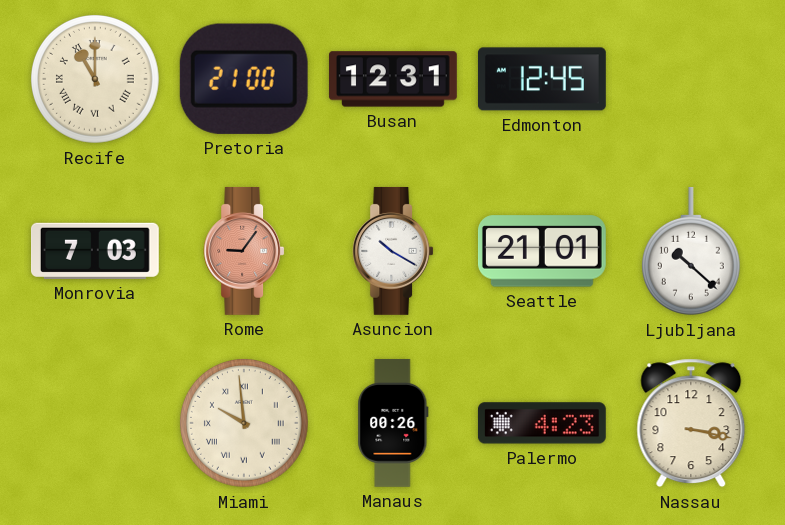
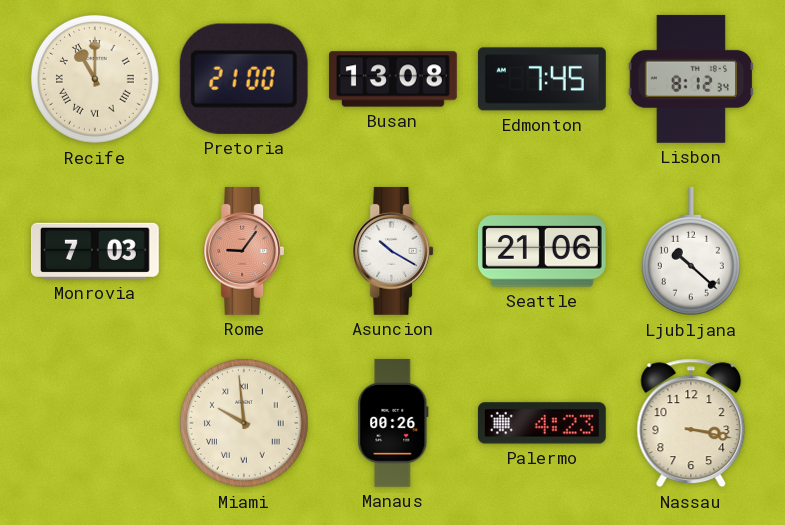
Busan: 12:31 -> 13:08
Edmonton: 12:45 -> 7:45
Lisbon: none -> 8:12
Seattle: 21:01 -> 21:06
